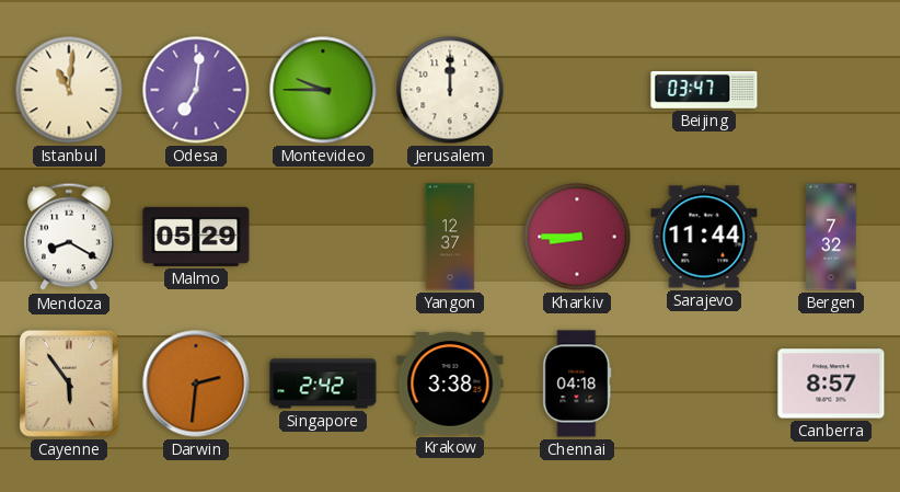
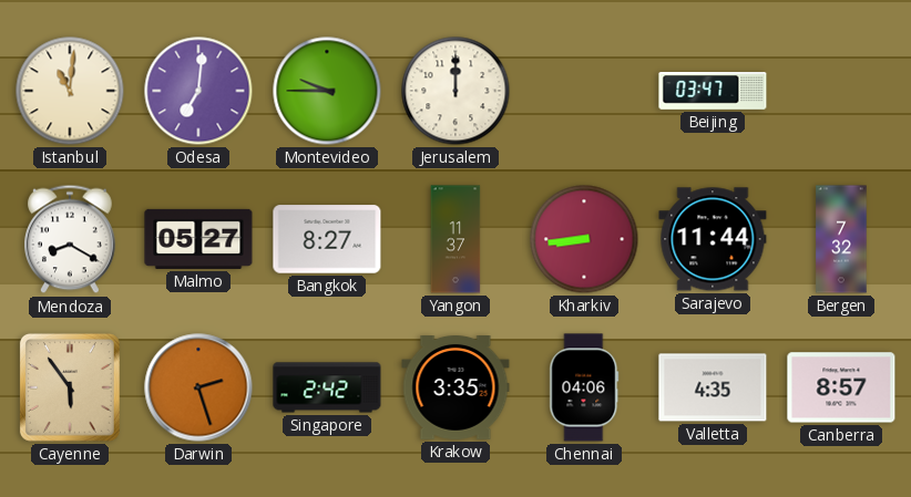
Malmo: 05:29 -> 05:27
Bangkok: none -> 8:27
Yangon: 12:37 -> 11:37
Kharkiv: 8:45 -> 8:44
Darwin: 2:31 -> 2:27
Krakow: 3:38 -> 3:35
Chennai: 04:18 -> 04:06
Valletta: none -> 4:35
